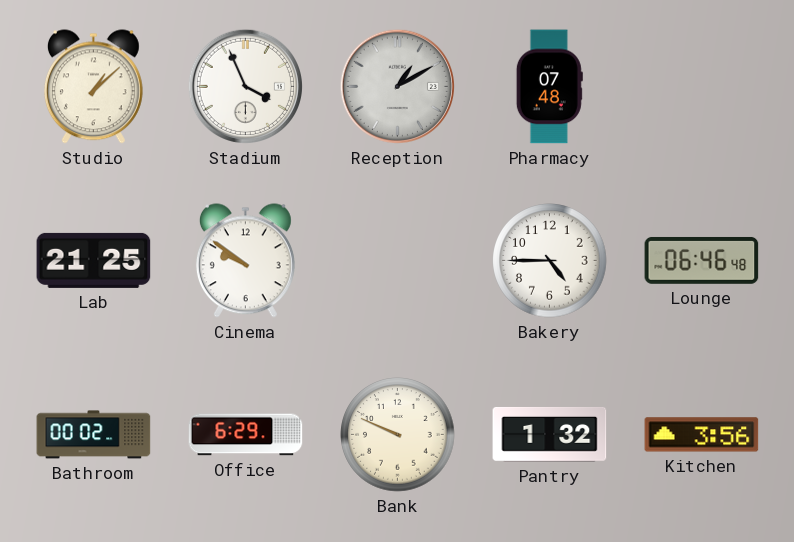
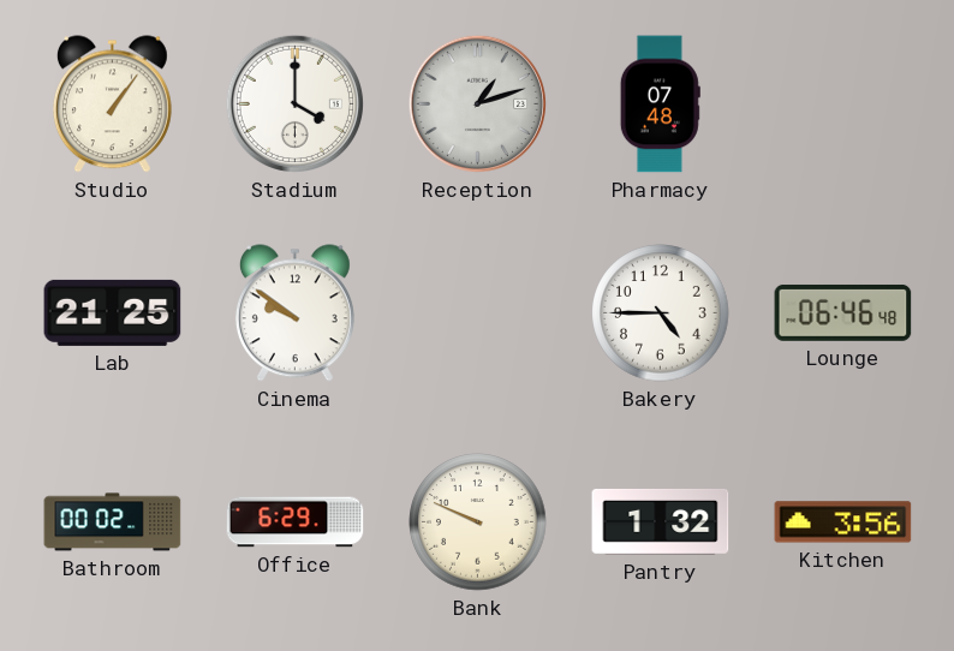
Studio: 1:08 -> 1:06
Stadium: 3:56 -> 4:00
Reception: 1:10 -> 1:12
